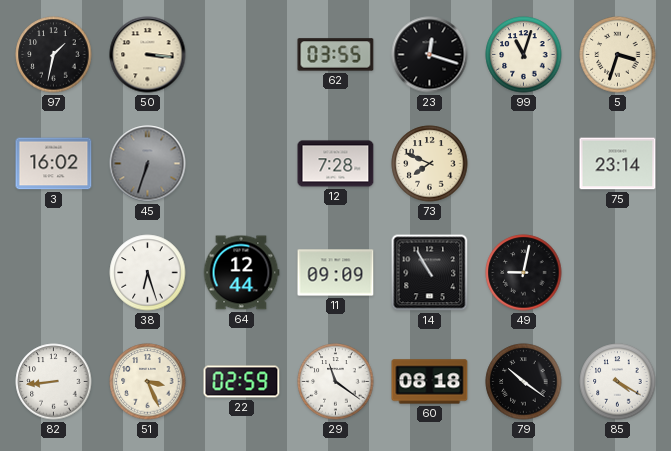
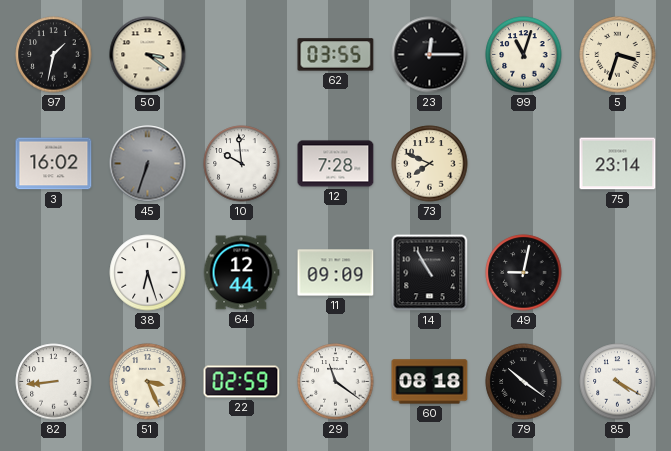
50: 3:16 -> 3:21
23: 12:18 -> 12:15
10: none -> 9:59
